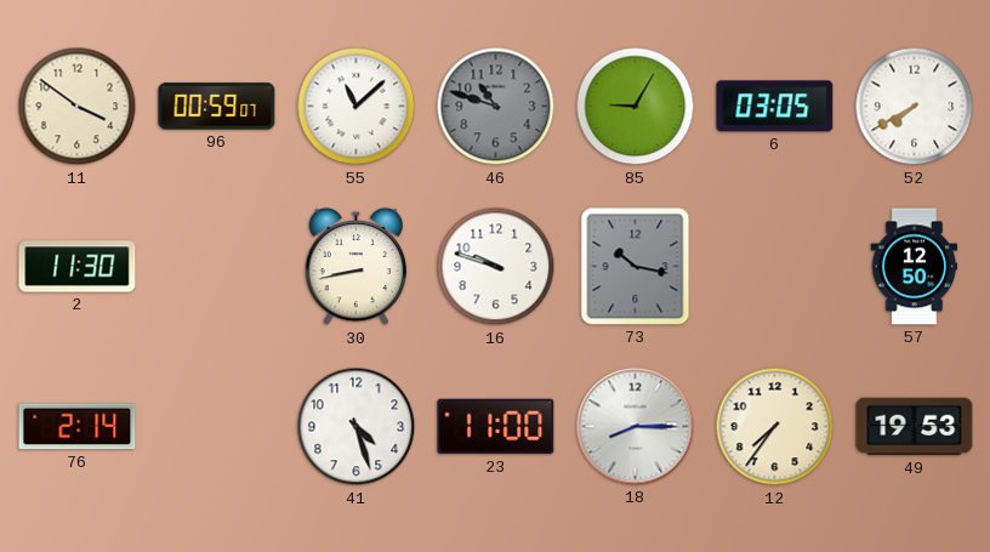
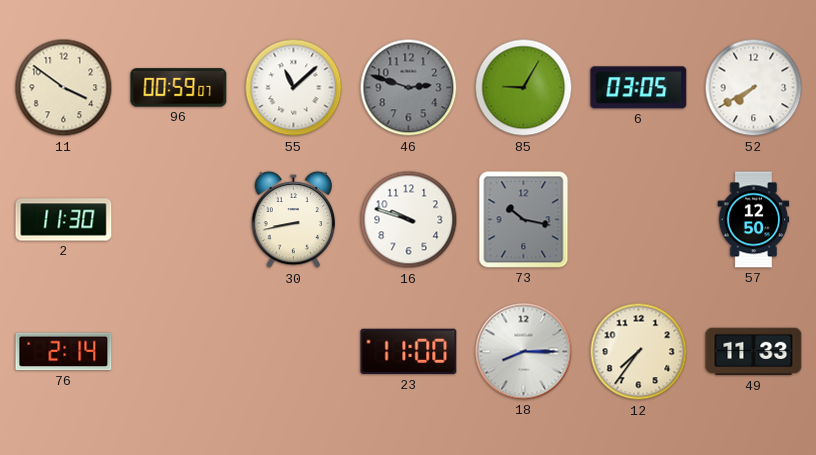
46: 10:48 -> 2:48
41: 4:27 -> none
49: 19:53 -> 11:33
